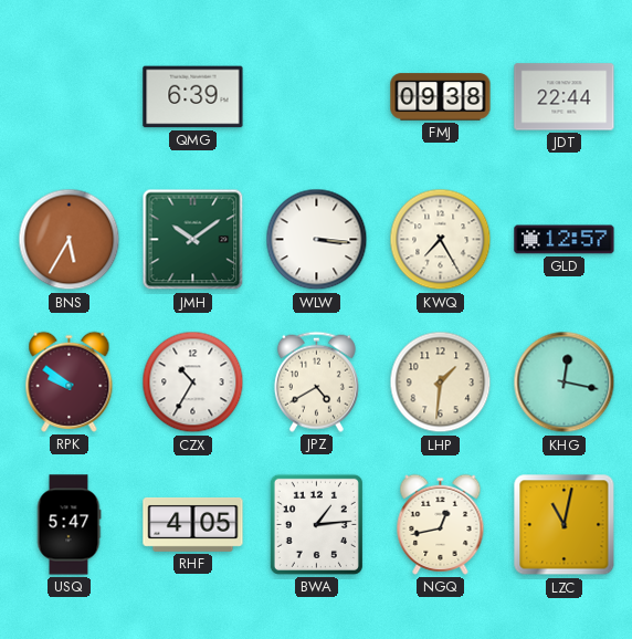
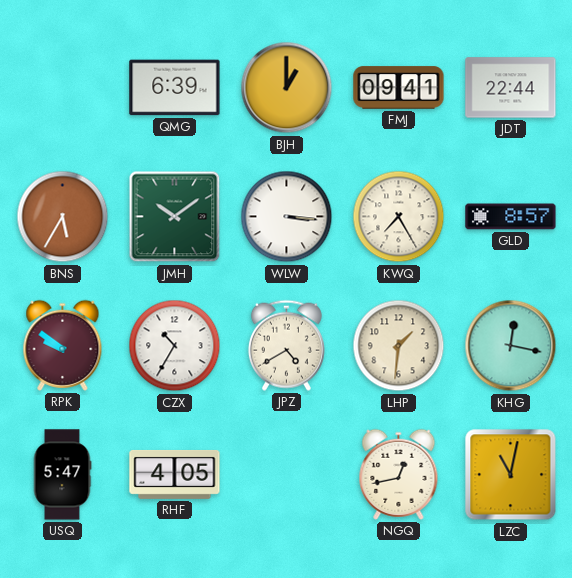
BJH: none -> 1:00
FMJ: 09:38 -> 09:41
GLD: 12:57 -> 8:57
BWA: 1:14 -> none
